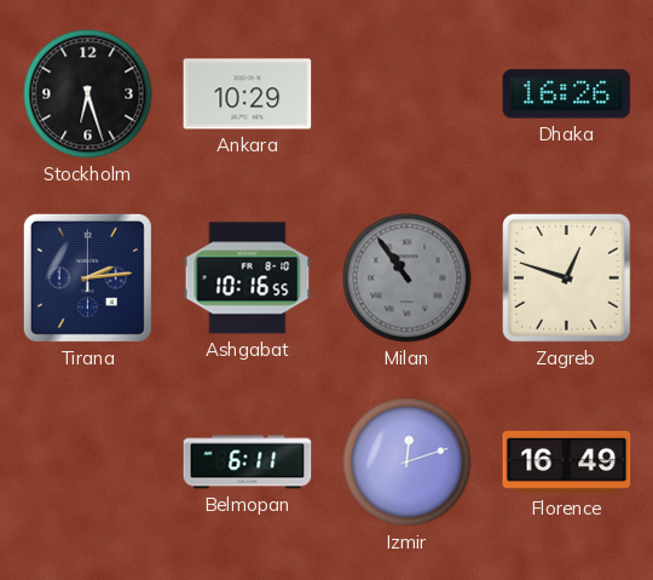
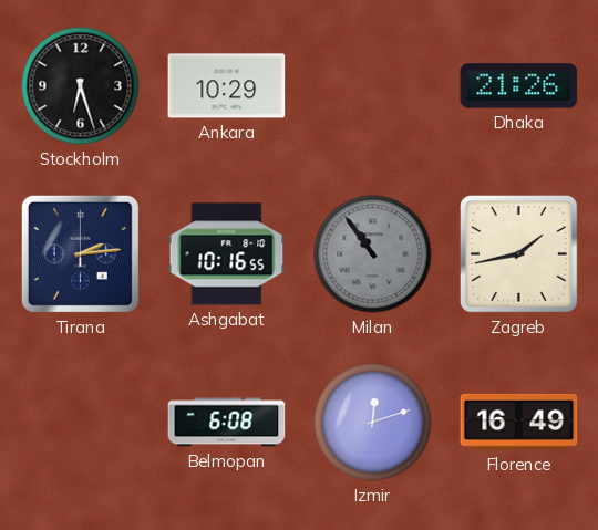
Dhaka: 16:26 -> 21:26
Zagreb: 12:48 -> 1:43
Belmopan: 6:11 -> 6:08
